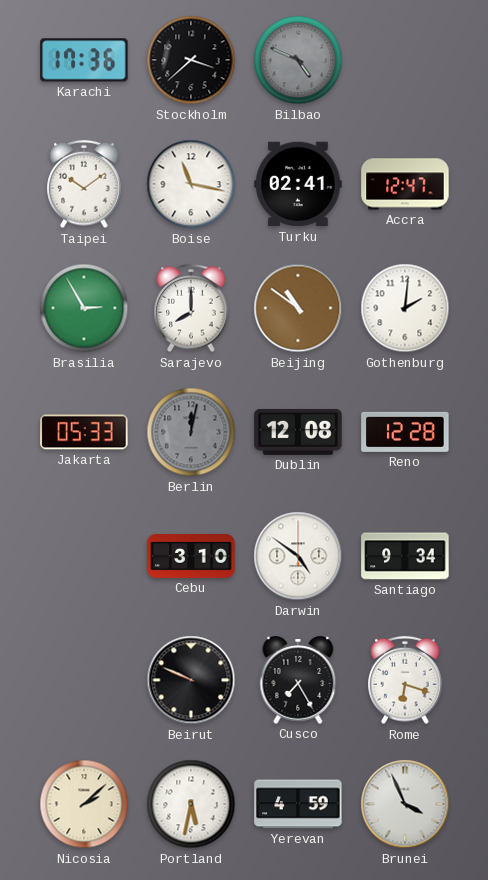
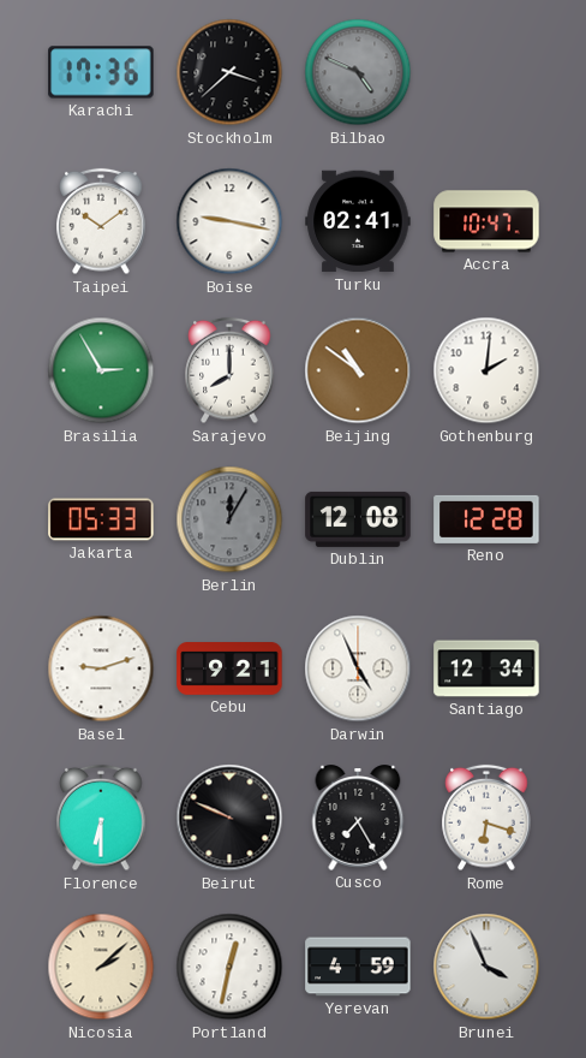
Boise: 11:17 -> 9:17
Accra: 12:47 -> 10:47
Berlin: 12:02 -> 12:05
Basel: none -> 9:12
Cebu: 3:10 -> 9:21
Darwin: 4:51 -> 4:56
Santiago: 9:34 -> 12:34
Florence: none -> 6:30
Portland: 5:32 -> 12:32
